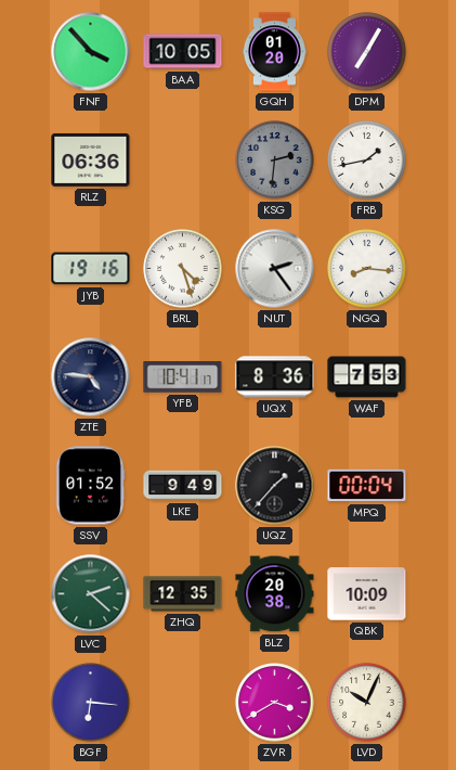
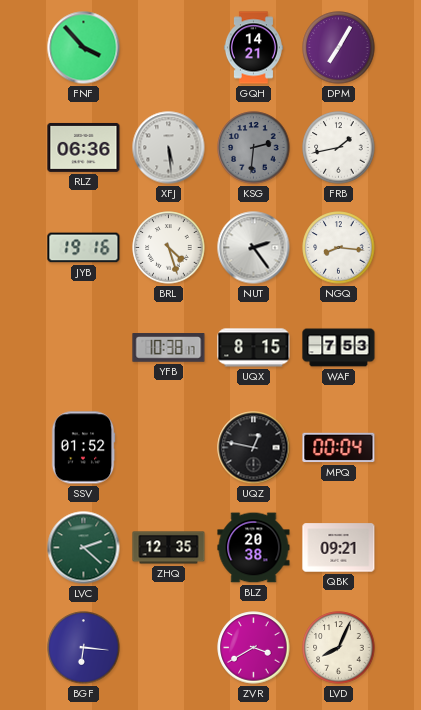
BAA: 10:05 -> none
GQH: 01:20 -> 14:21
XFJ: none -> 5:29
ZTE: 4:46 -> none
YFB: 10:41 -> 10:38
UQX: 8:36 -> 8:15
LKE: 9:49 -> none
UQZ: 1:37 -> 12:47
QBK: 10:09 -> 09:21
LVD: 10:04 -> 8:04
